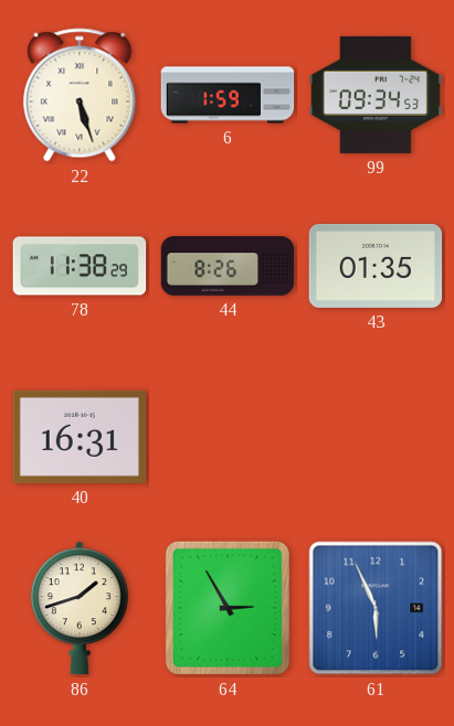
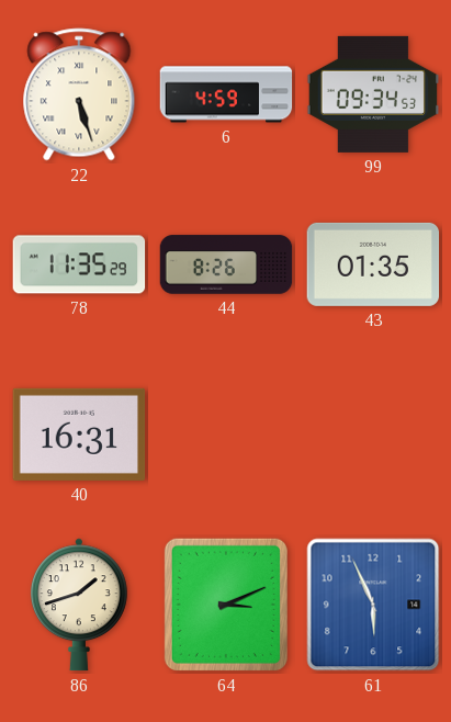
6: 1:59 -> 4:59
78: 11:38 -> 11:35
64: 2:55 -> 3:11
